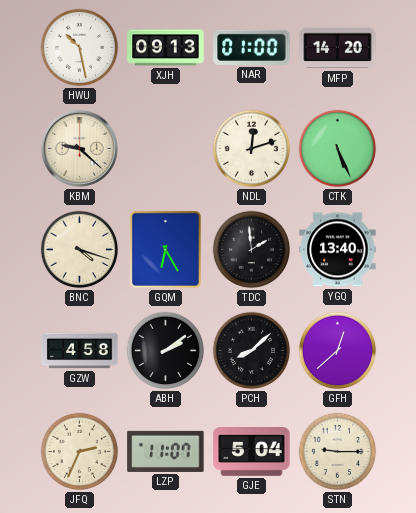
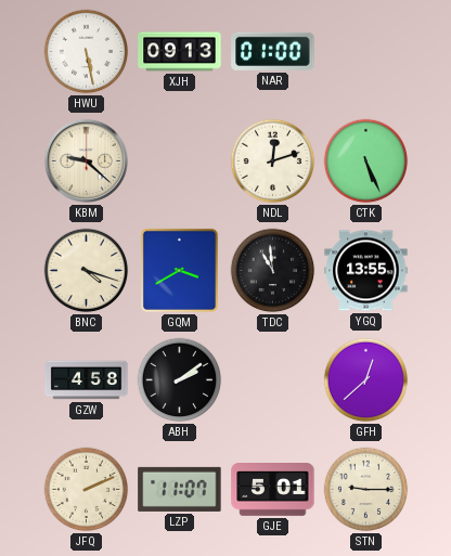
HWU: 10:28 -> 5:28
MFP: 14:20 -> none
GQM: 6:25 -> 3:40
TDC: 1:59 -> 10:59
YGQ: 13:40 -> 13:55
PCH: 8:08 -> none
JFQ: 2:34 -> 2:11
GJE: 5:04 -> 5:01
